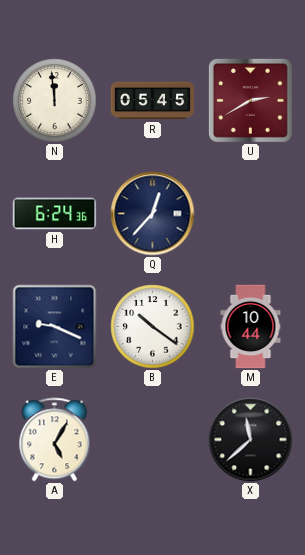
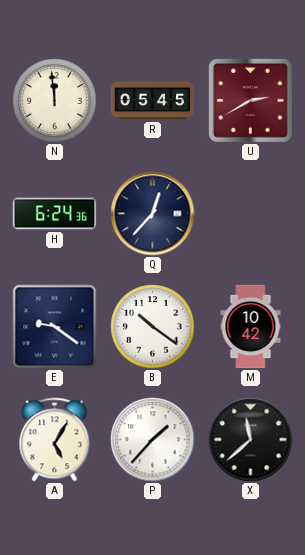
E: 9:19 -> 9:21
M: 10:44 -> 10:42
P: none -> 1:37
